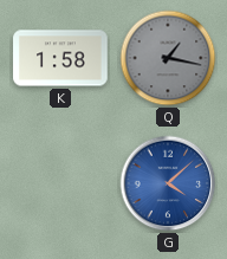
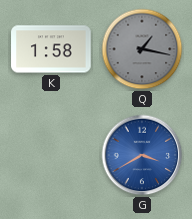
G: 4:08 -> 3:40
